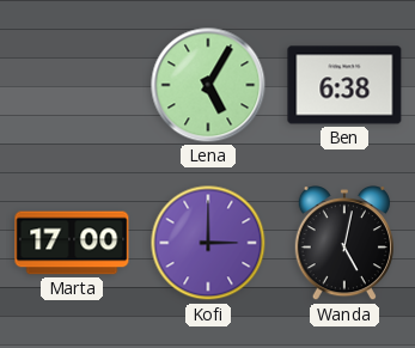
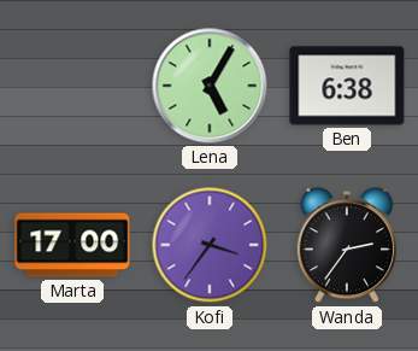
Kofi: 3:00 -> 3:36
Wanda: 5:02 -> 2:36
